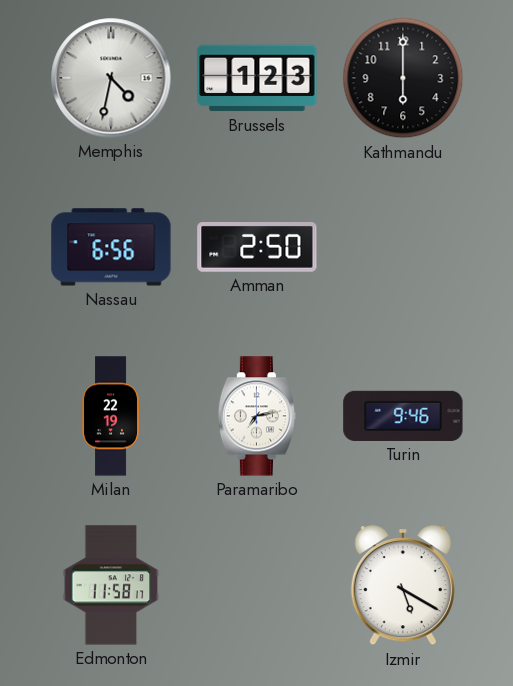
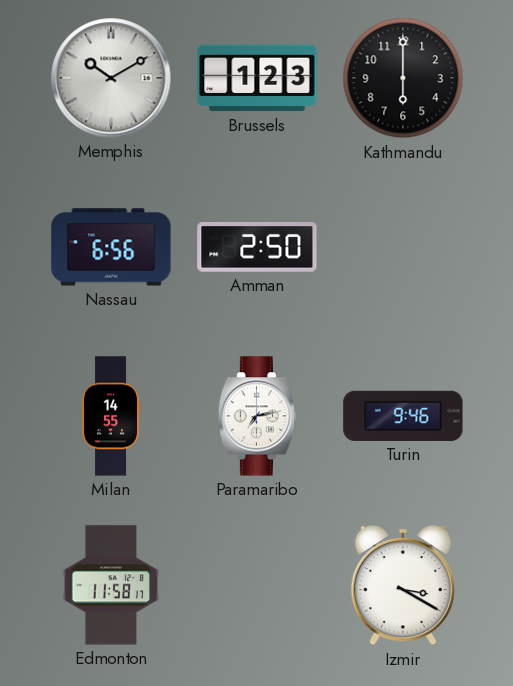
Memphis: 4:32 -> 10:10
Milan: 22:19 -> 14:55
Izmir: 5:20 -> 3:20
